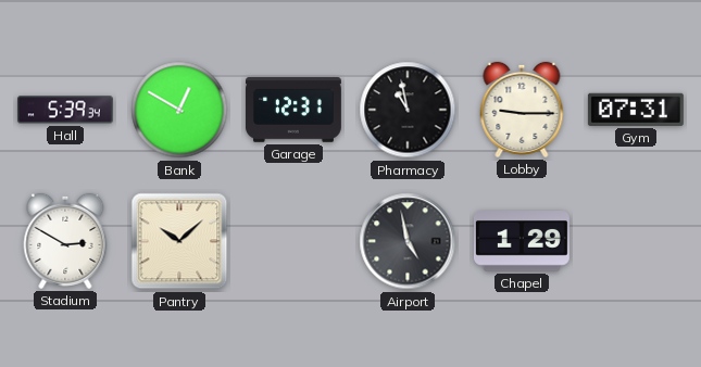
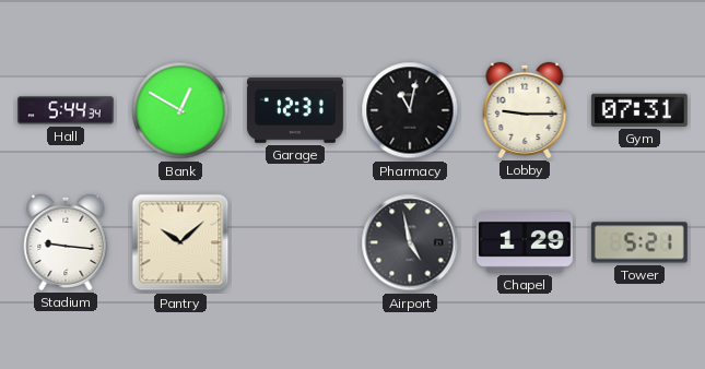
Hall: 5:39 -> 5:44
Pharmacy: 10:58 -> 11:02
Stadium: 2:50 -> 9:16
Tower: none -> 5:21
